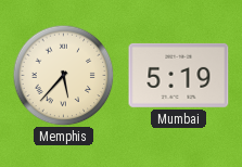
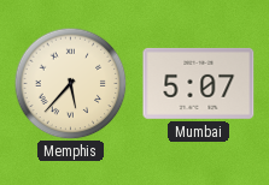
Mumbai: 5:19 -> 5:07
